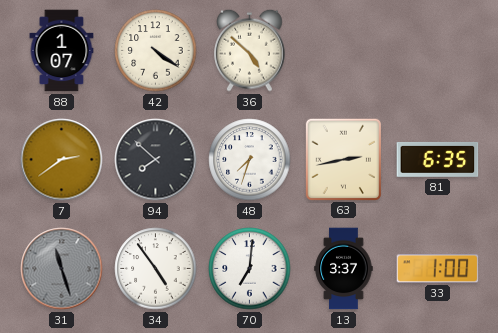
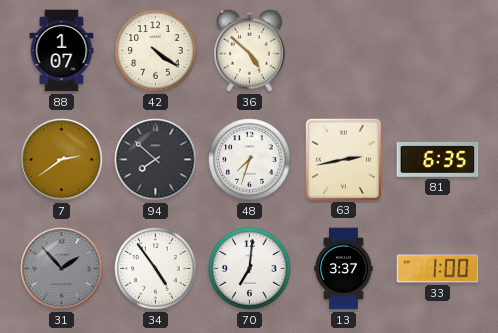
31: 11:27 -> 1:53
